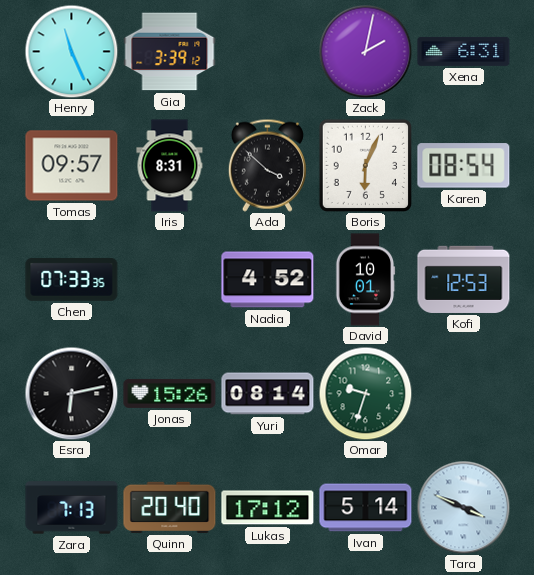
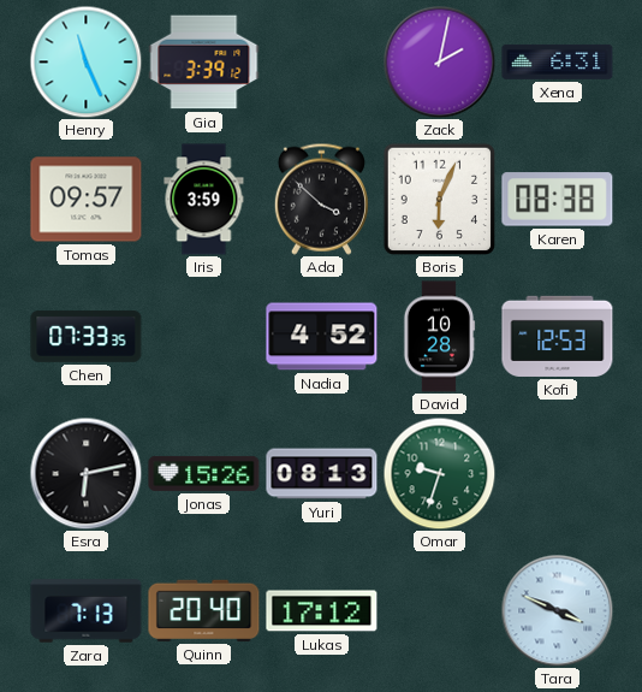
Iris: 8:31 -> 3:59
Karen: 08:54 -> 08:38
David: 10:01 -> 10:28
Yuri: 08:14 -> 08:13
Ivan: 5:14 -> none
